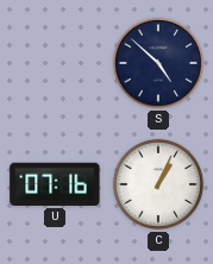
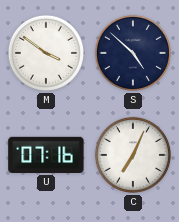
M: none -> 3:51
C: 1:04 -> 7:04
